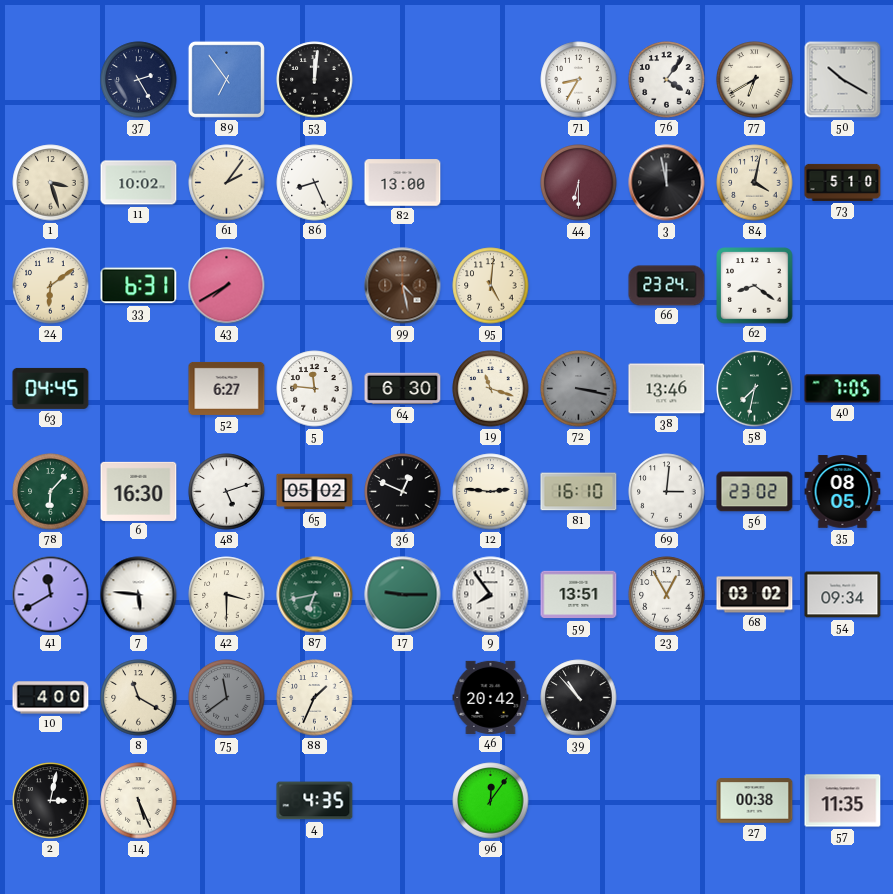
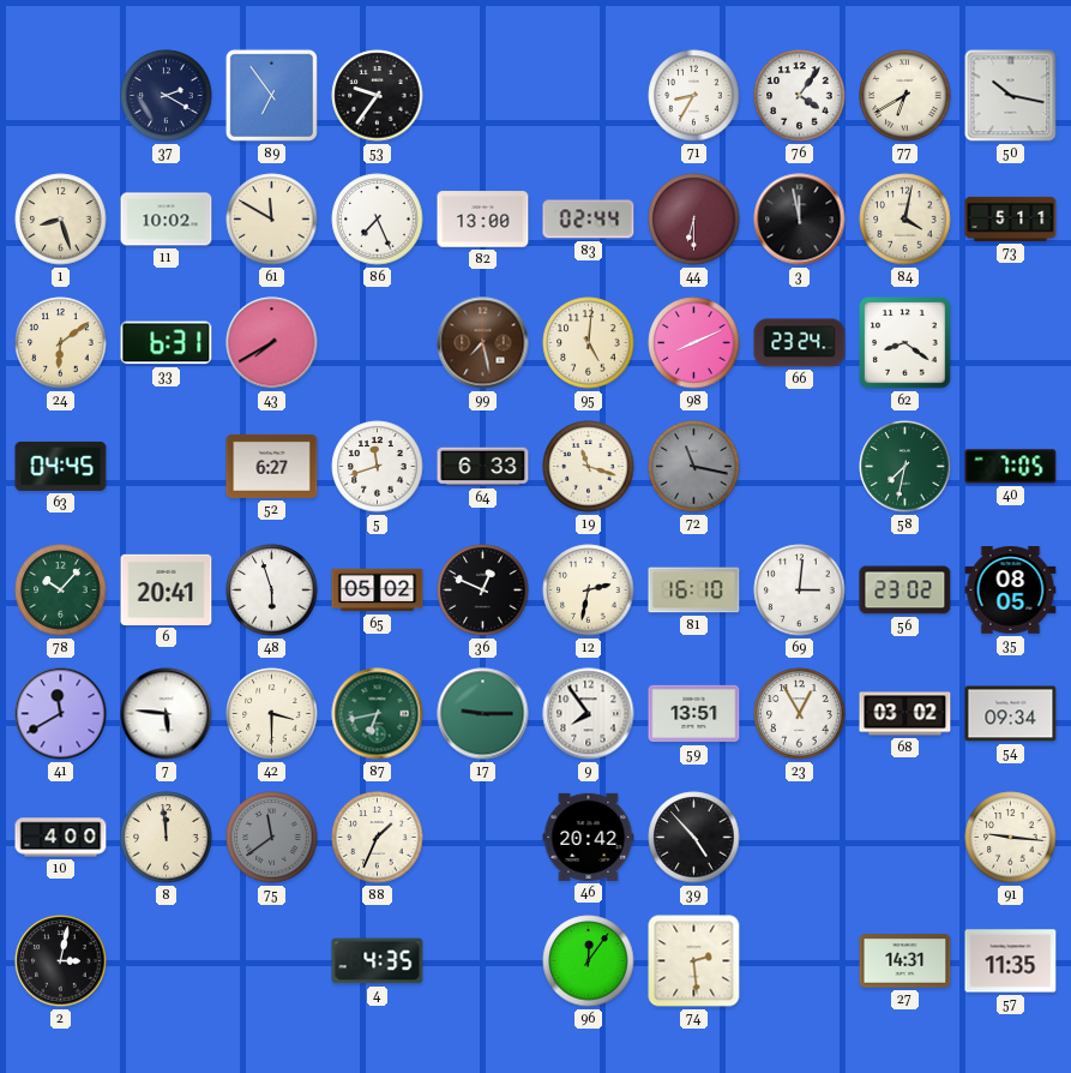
37: 2:25 -> 2:20
53: 12:01 -> 9:36
50: 10:20 -> 10:17
1: 3:27 -> 8:27
61: 2:06 -> 11:50
86: 8:26 -> 7:26
83: none -> 02:44
73: 5:10 -> 5:11
99: 4:28 -> 7:28
98: none -> 8:11
5: 11:46 -> 11:42
64: 6:30 -> 6:33
72: 3:17 -> 11:17
38: 13:46 -> none
78: 6:07 -> 10:07
6: 16:30 -> 20:41
48: 5:12 -> 5:57
12: 2:46 -> 2:32
8: 11:20 -> 11:59
39: 10:53 -> 4:53
91: none -> 9:16
14: 5:26 -> none
74: none -> 2:29
27: 00:38 -> 14:31
